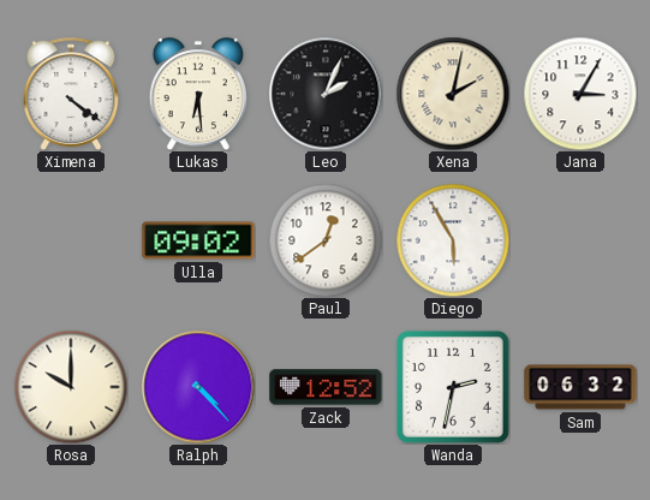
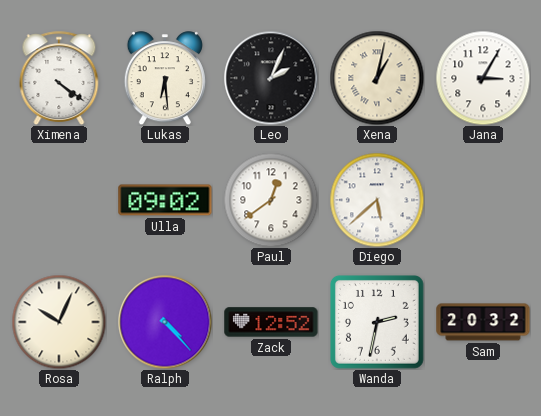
Xena: 2:02 -> 1:02
Diego: 5:55 -> 5:38
Rosa: 10:00 -> 10:04
Sam: 06:32 -> 20:32
